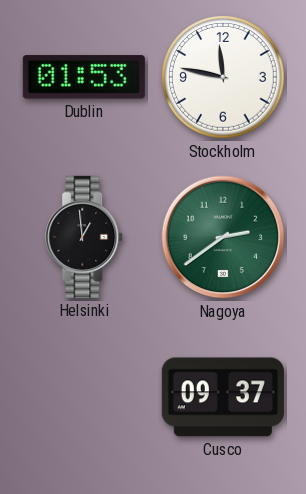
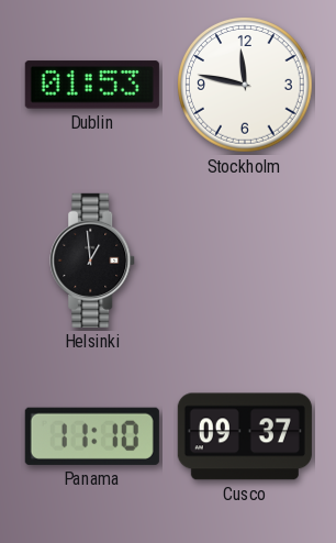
Nagoya: 2:39 -> none
Panama: none -> 11:10
